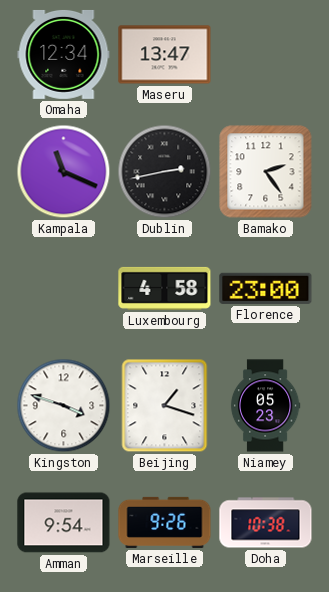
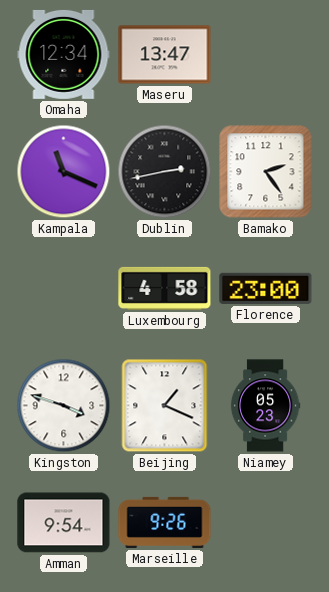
Beijing: 1:18 -> 1:19
Doha: 10:38 -> none
